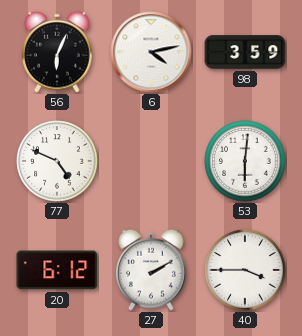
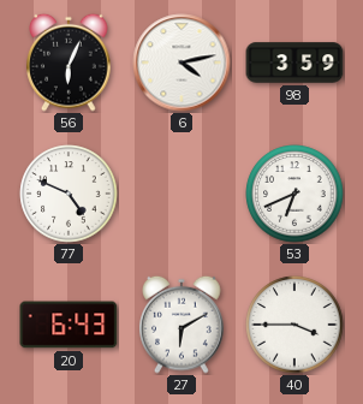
53: 6:01 -> 6:41
20: 6:12 -> 6:43
27: 2:10 -> 6:10
